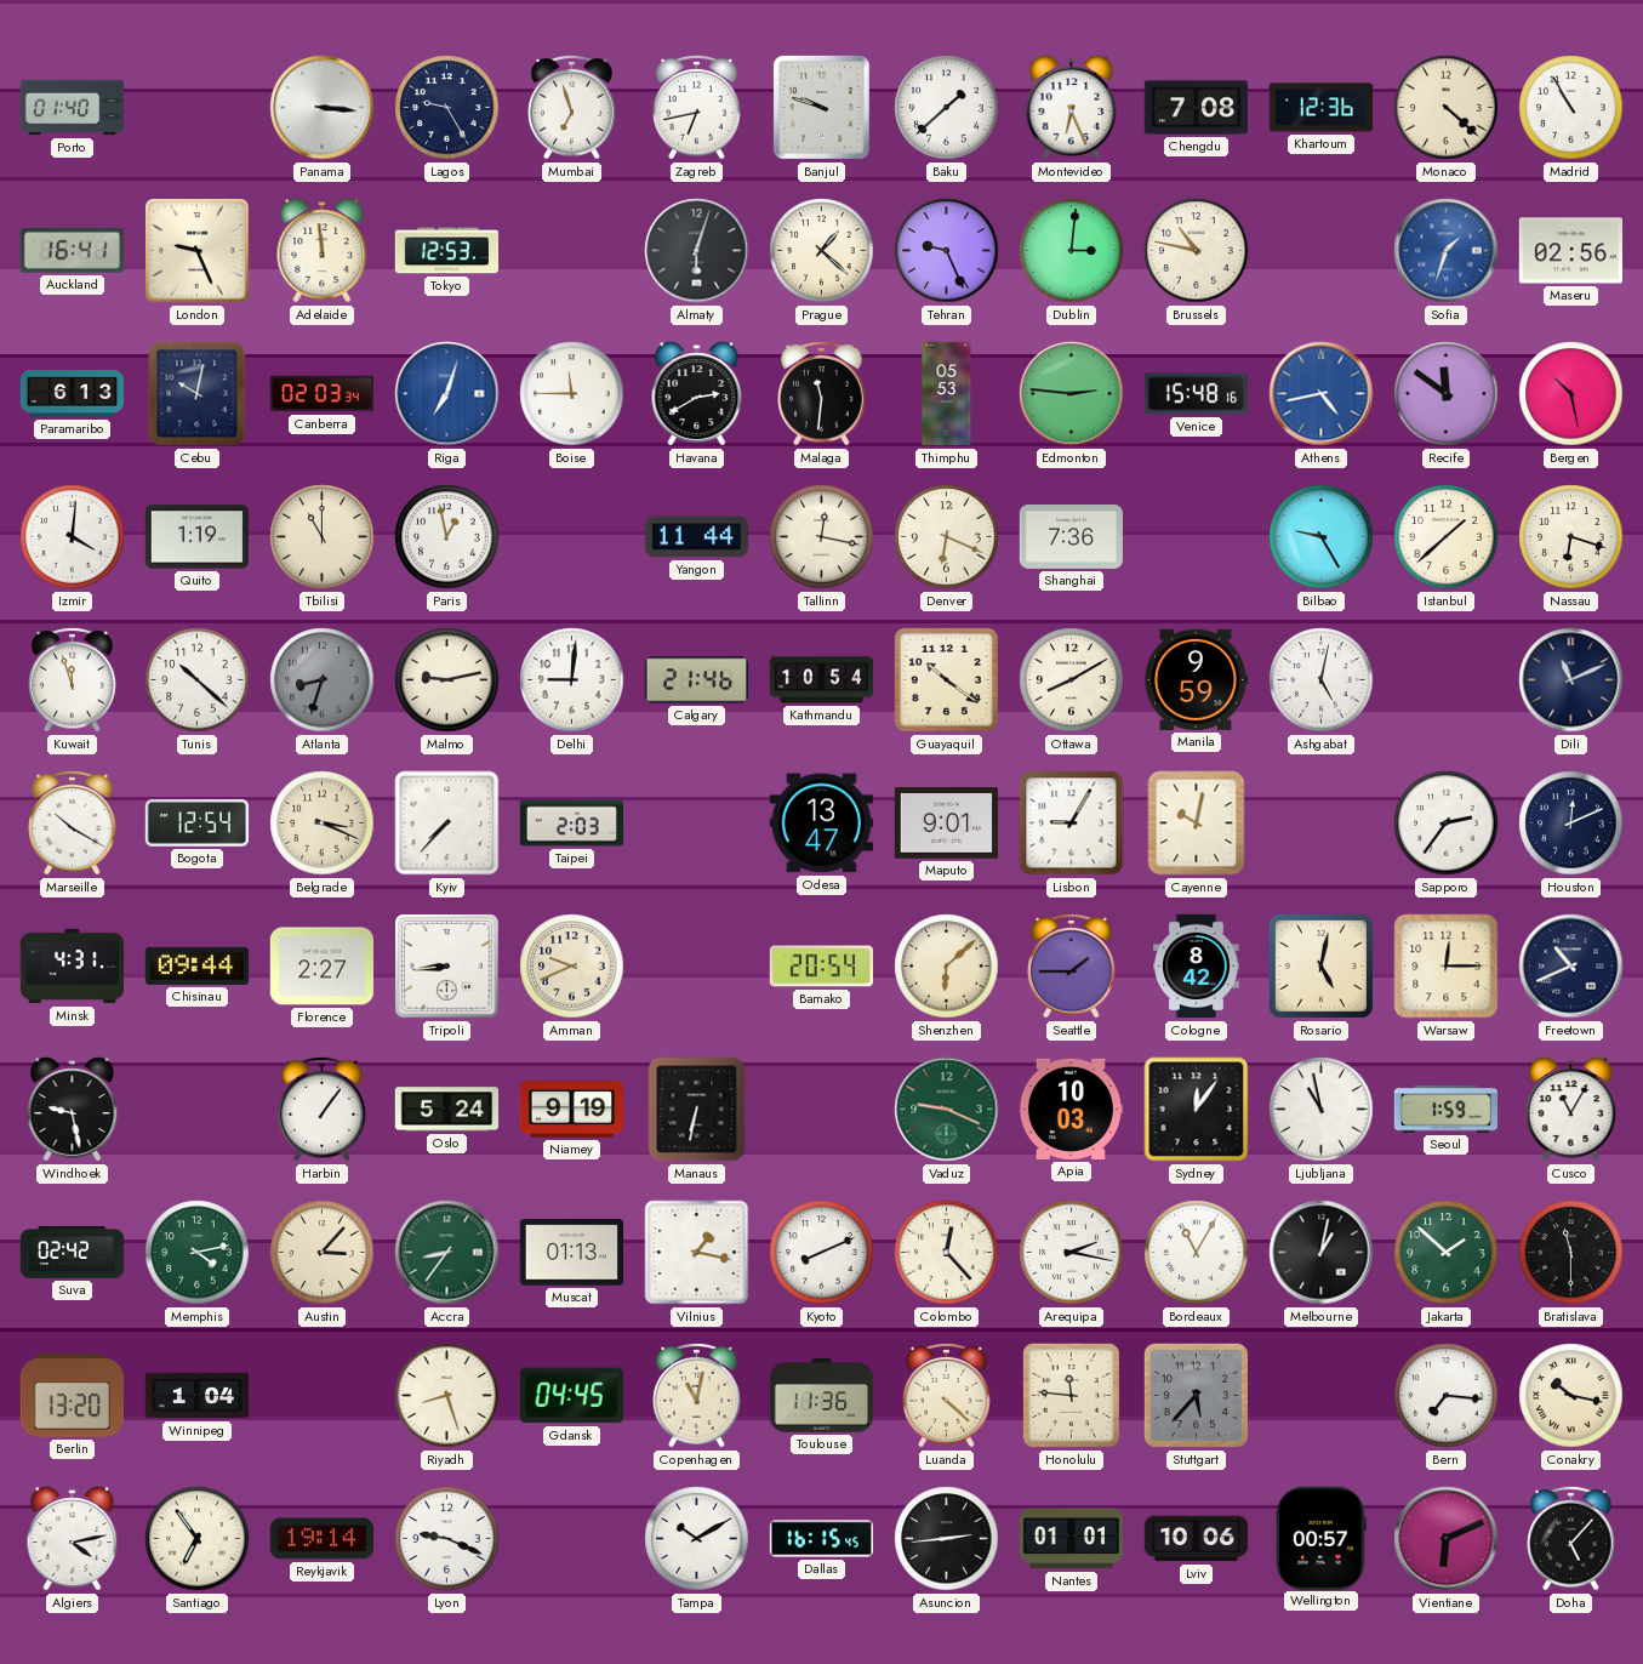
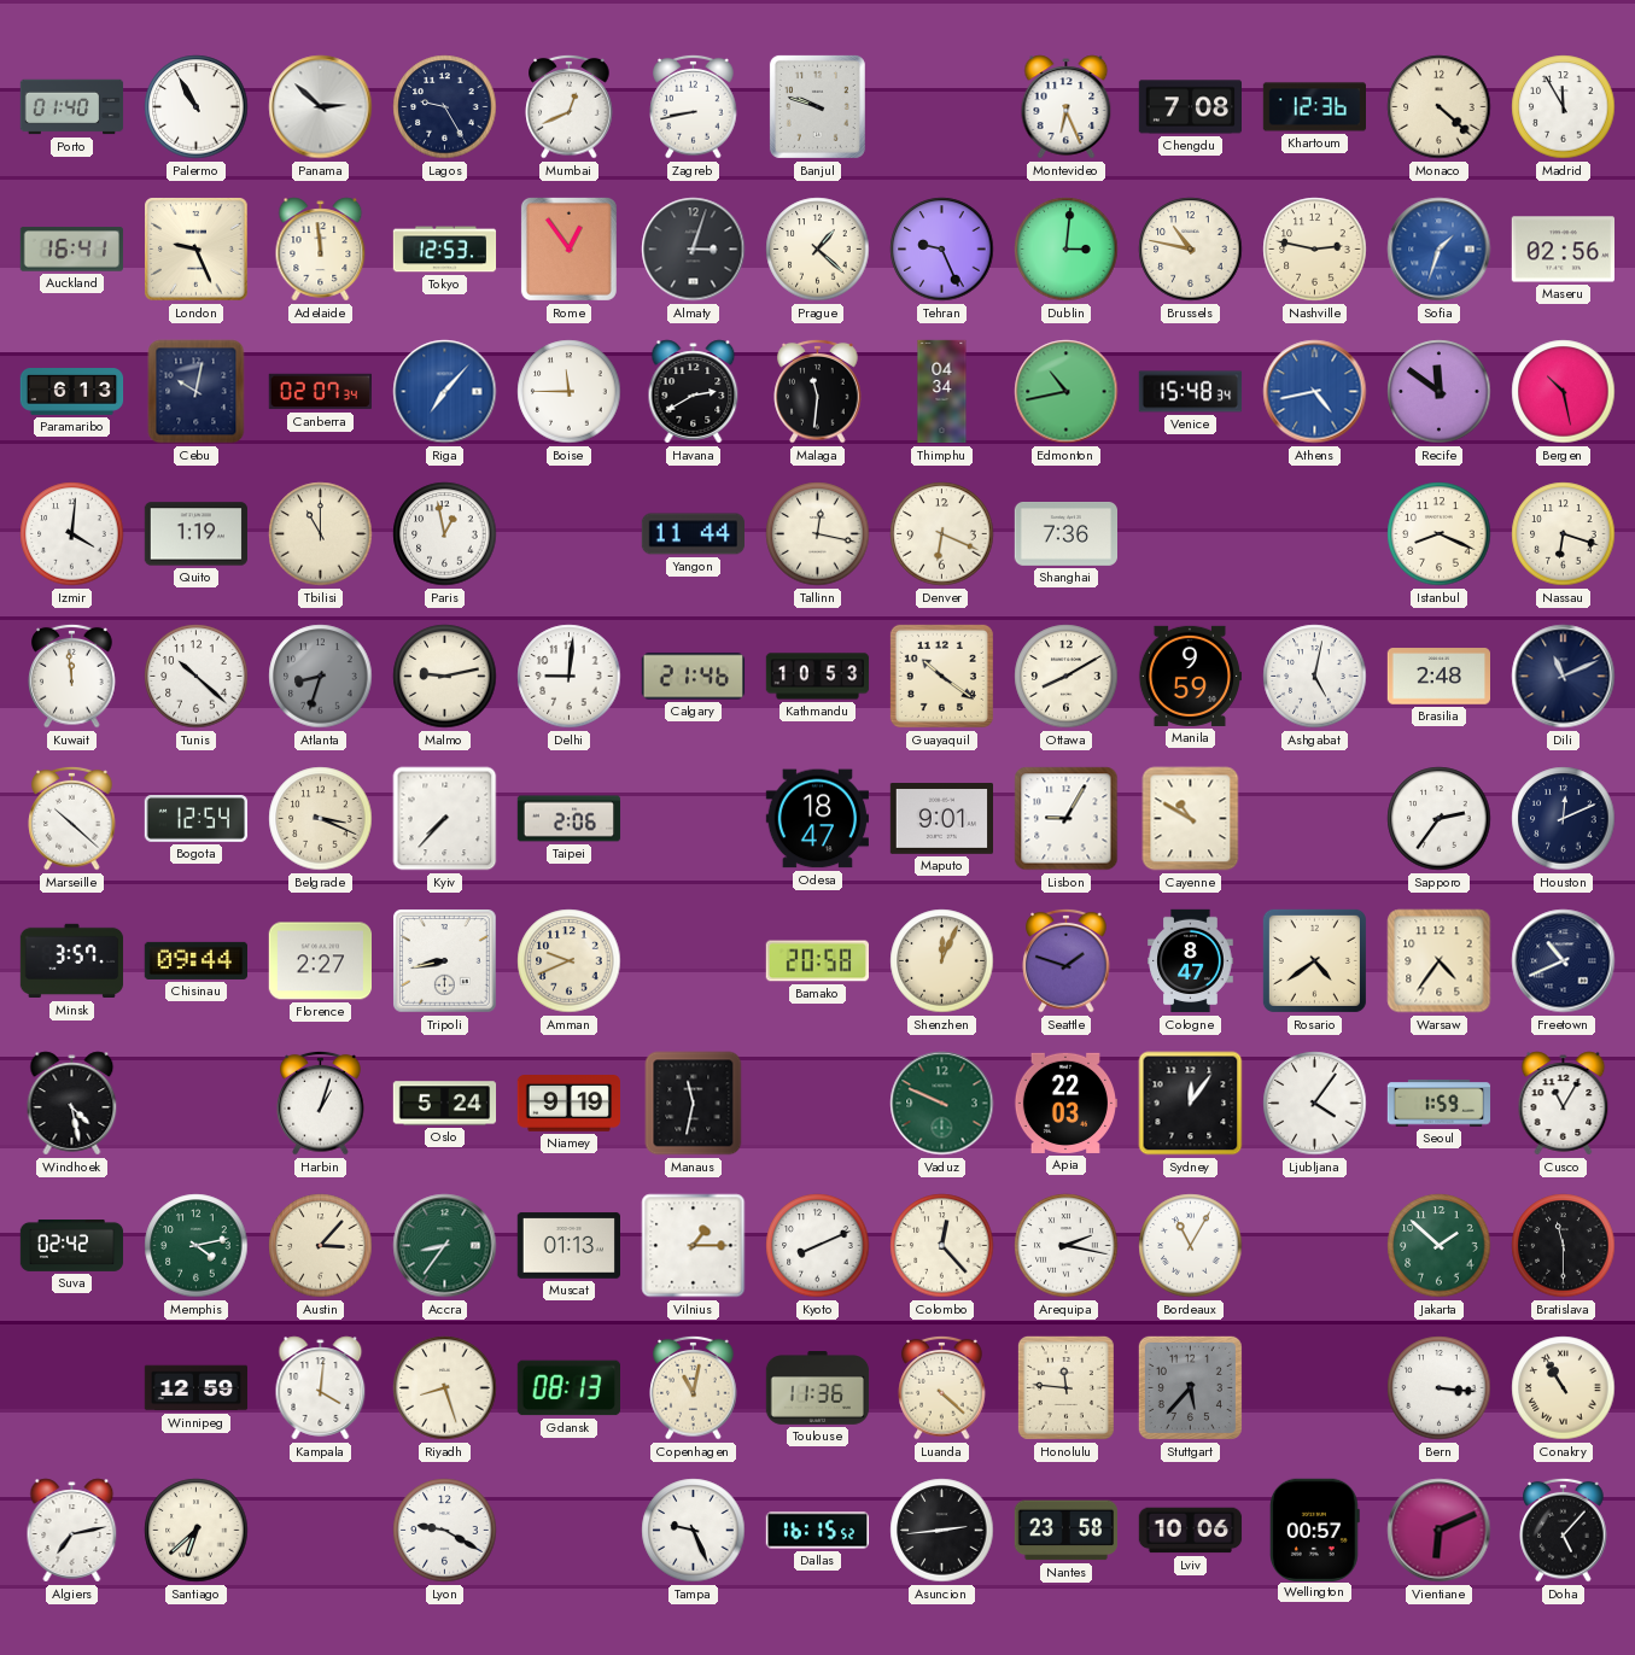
Palermo: none -> 10:55
Panama: 3:16 -> 2:52
Mumbai: 6:57 -> 12:41
Zagreb: 6:43 -> 8:43
Baku: 1:38 -> none
Madrid: 10:55 -> 11:55
Rome: none -> 12:54
Almaty: 6:03 -> 3:03
Nashville: none -> 2:47
Canberra: 02:03 -> 02:07
Riga: 7:03 -> 7:07
Thimphu: 05:53 -> 04:34
Edmonton: 2:46 -> 10:43
Venice: 15:48:16 -> 15:48:34
Bilbao: 9:25 -> none
Istanbul: 1:38 -> 8:19
Kuwait: 11:57 -> 11:59
Kathmandu: 10:54 -> 10:53
Brasilia: none -> 2:48
Marseille: 10:20 -> 10:22
Taipei: 2:03 -> 2:06
Odesa: 13:47 -> 18:47
Cayenne: 10:02 -> 10:50
Minsk: 4:31 -> 3:57
Tripoli: 8:44 -> 8:43
Bamako: 20:54 -> 20:58
Shenzhen: 6:08 -> 12:04
Seattle: 1:45 -> 1:48
Cologne: 8:42 -> 8:47
Rosario: 5:02 -> 4:39
Warsaw: 12:15 -> 4:36
Windhoek: 9:28 -> 4:28
Harbin: 1:06 -> 1:03
Manaus: 6:32 -> 11:32
Vaduz: 9:19 -> 9:49
Apia: 10:03 -> 22:03
Ljubljana: 10:58 -> 4:06
Vilnius: 1:17 -> 1:15
Melbourne: 1:02 -> none
Berlin: 13:20 -> none
Winnipeg: 1:04 -> 12:59
Kampala: none -> 4:01
Gdansk: 04:45 -> 08:13
Bern: 7:16 -> 3:16
Conakry: 10:17 -> 10:55
Algiers: 4:13 -> 7:13
Santiago: 6:54 -> 6:38
Reykjavik: 19:14 -> none
Lyon: 9:19 -> 9:20
Tampa: 10:10 -> 9:26
Dallas: 16:15:45 -> 16:15:52
Nantes: 01:01 -> 23:58
